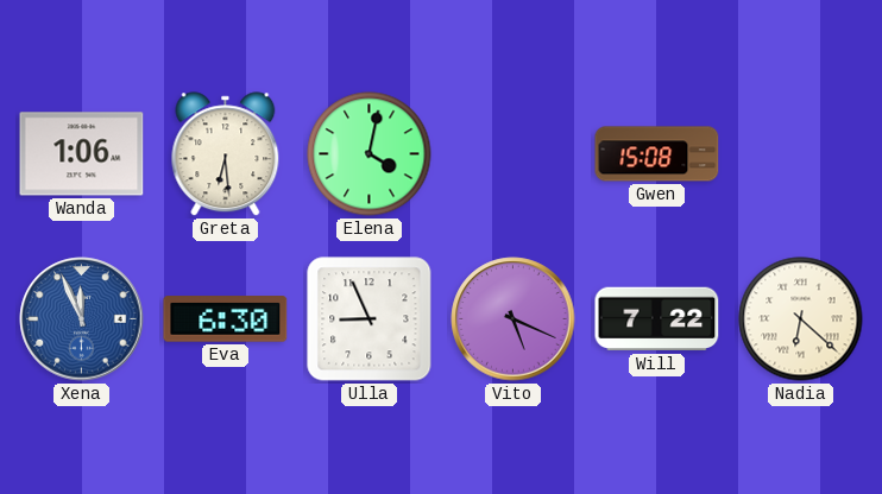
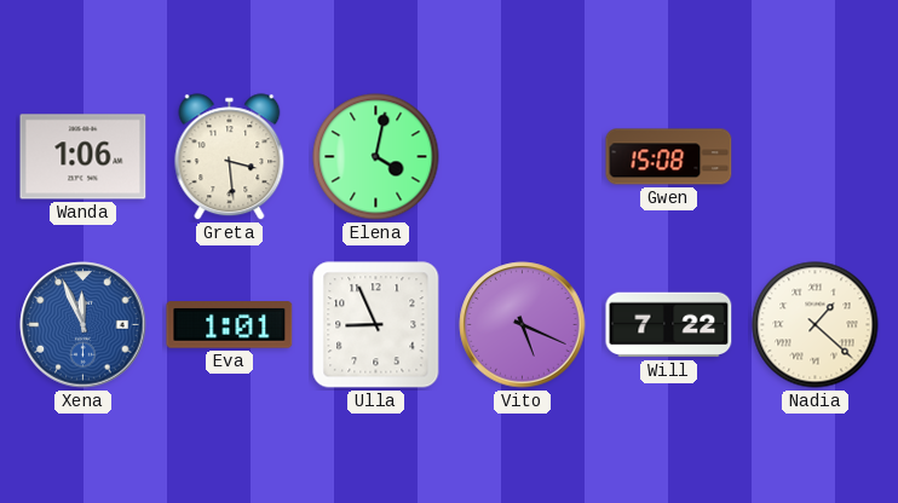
Greta: 6:29 -> 3:29
Eva: 6:30 -> 1:01
Nadia: 6:22 -> 1:22
